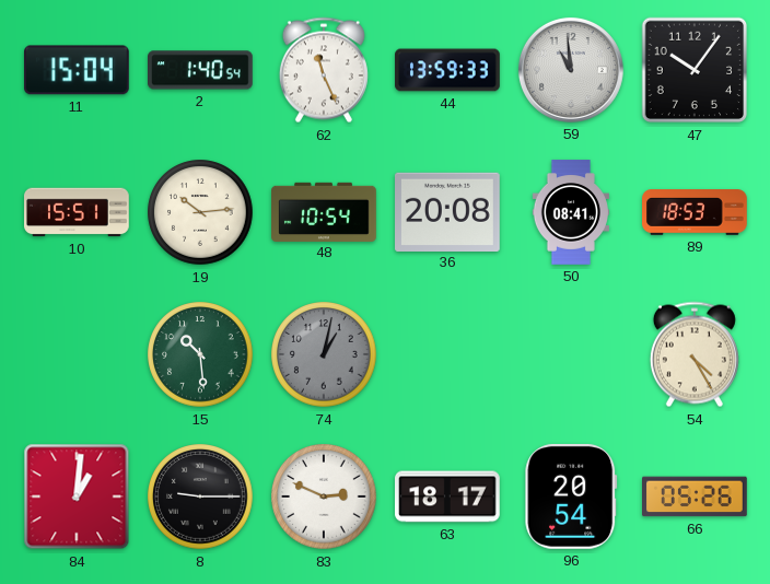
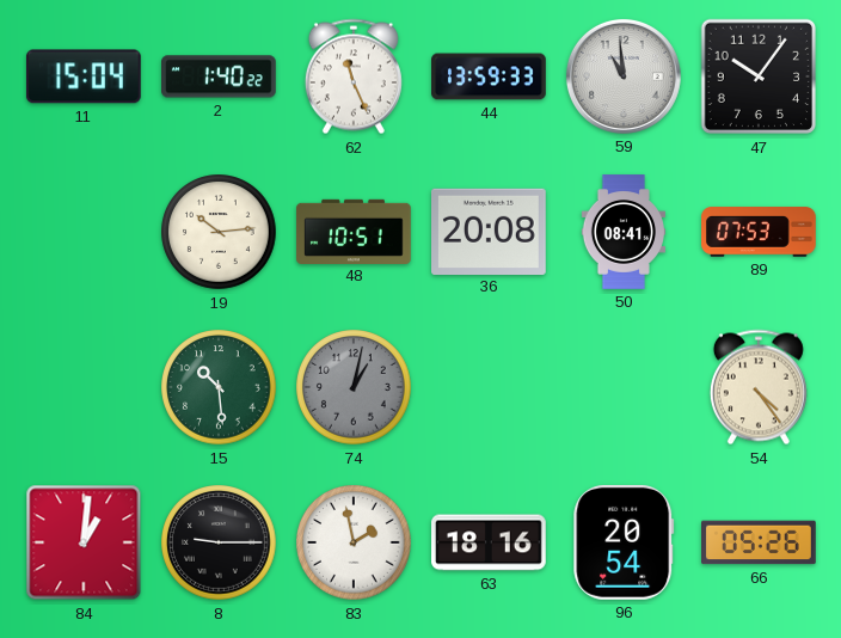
2: 1:40:54 -> 1:40:22
10: 15:51 -> none
48: 10:54 -> 10:51
89: 18:53 -> 07:53
54: 4:25 -> 4:24
83: 2:49 -> 1:58
63: 18:17 -> 18:16
